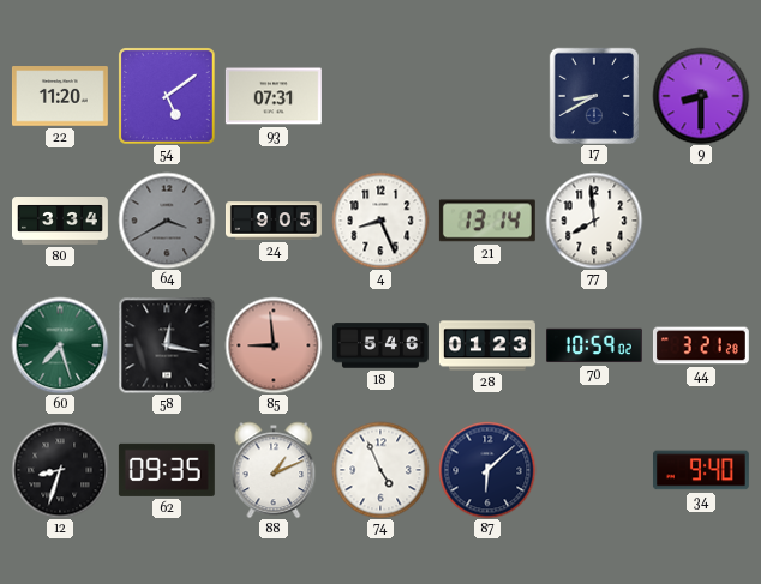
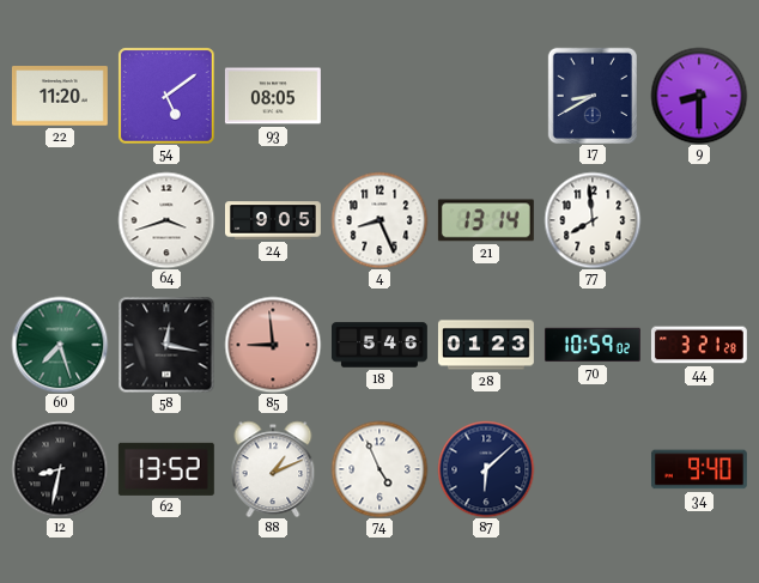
93: 07:31 -> 08:05
80: 3:34 -> none
64: 3:40 -> 3:42
64 dial: grey -> white
12: 8:33 -> 8:32
62: 09:35 -> 13:52
